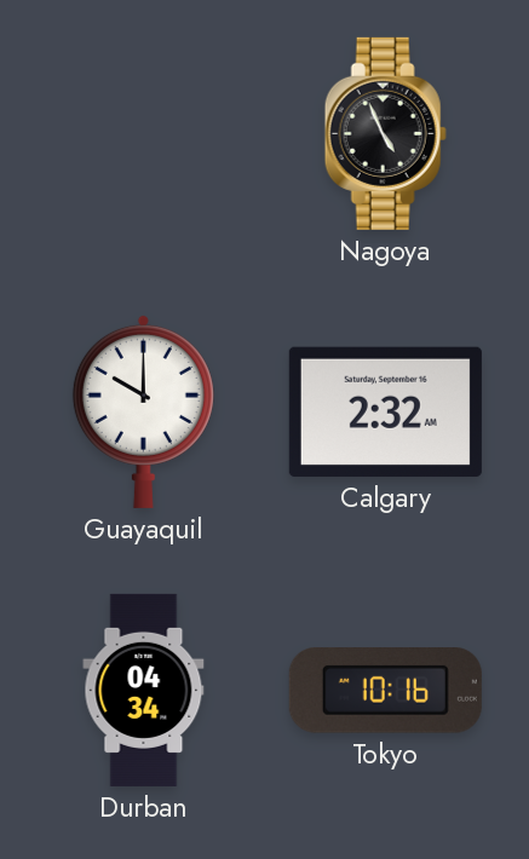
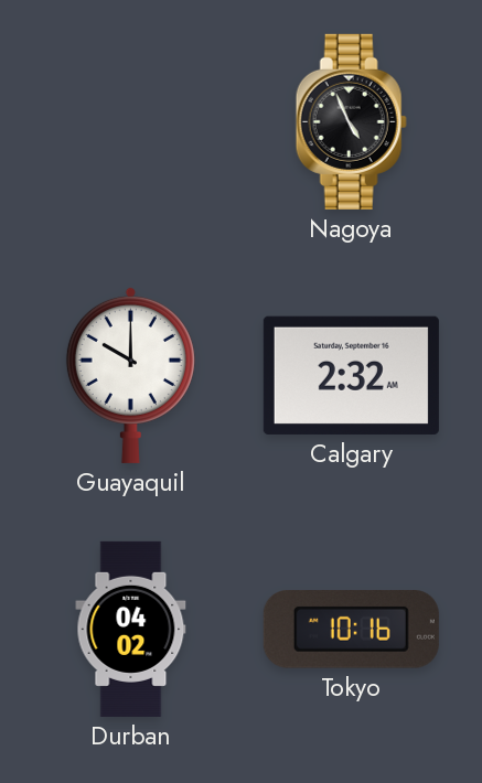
Durban: 04:34 -> 04:02
